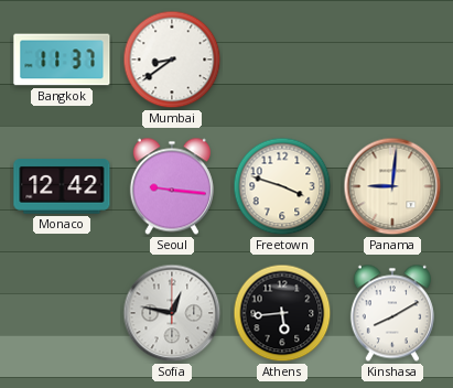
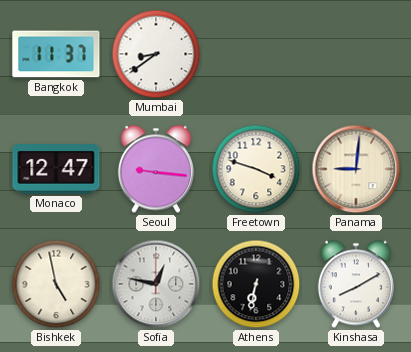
Monaco: 12:42 -> 12:47
Bishkek: none -> 4:58
Athens: 5:44 -> 6:32
